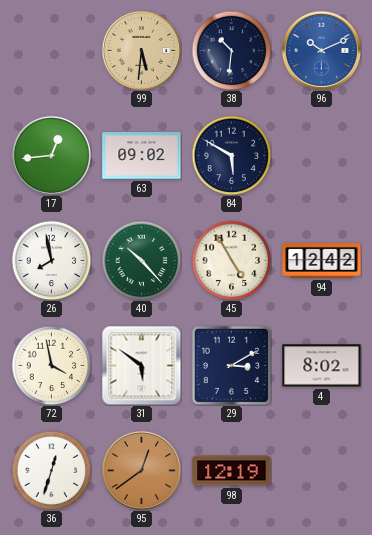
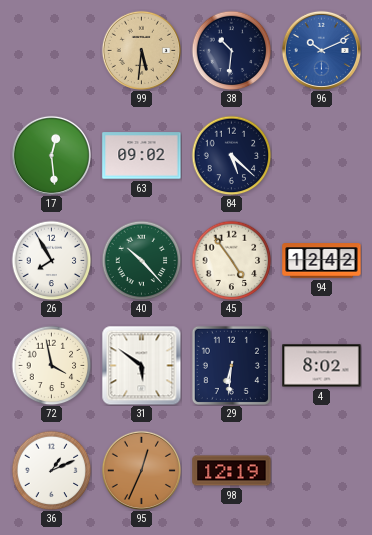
17: 12:44 -> 12:29
84: 5:50 -> 5:22
26: 7:58 -> 7:55
45: 4:55 -> 4:54
29: 3:10 -> 6:31
36: 12:33 -> 1:11
95: 12:39 -> 12:34
